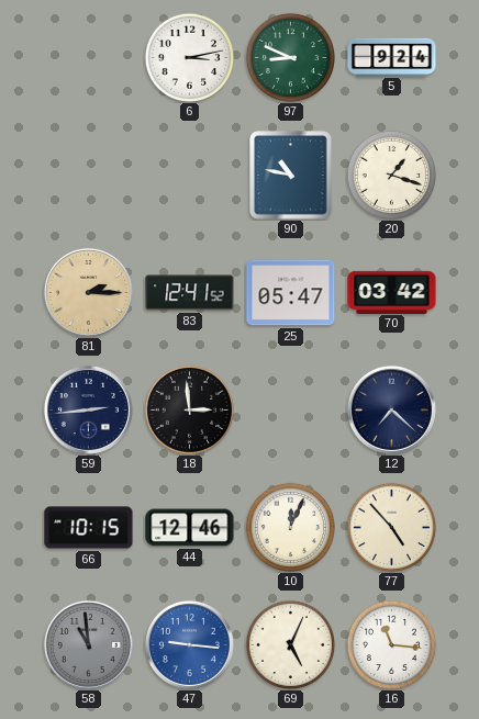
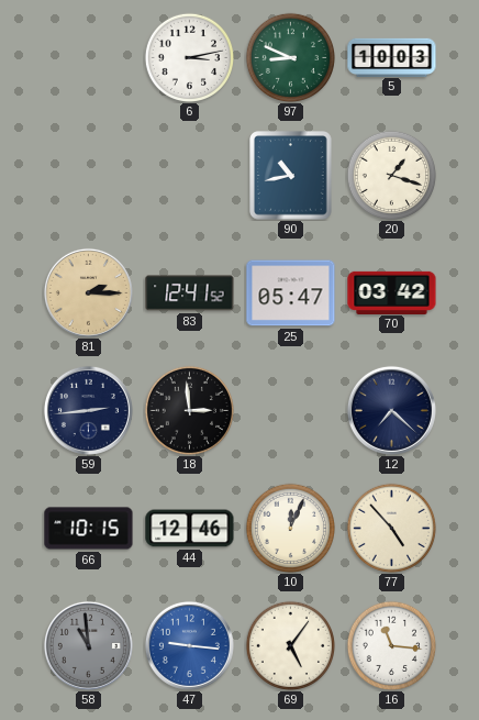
5: 9:24 -> 10:03
90: 10:47 -> 10:43
69: 5:04 -> 5:06
